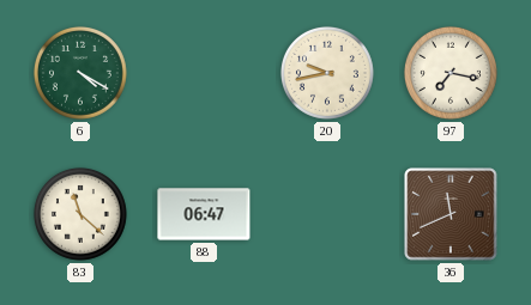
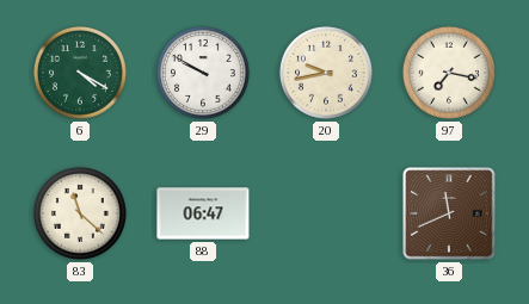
29: none -> 9:50
